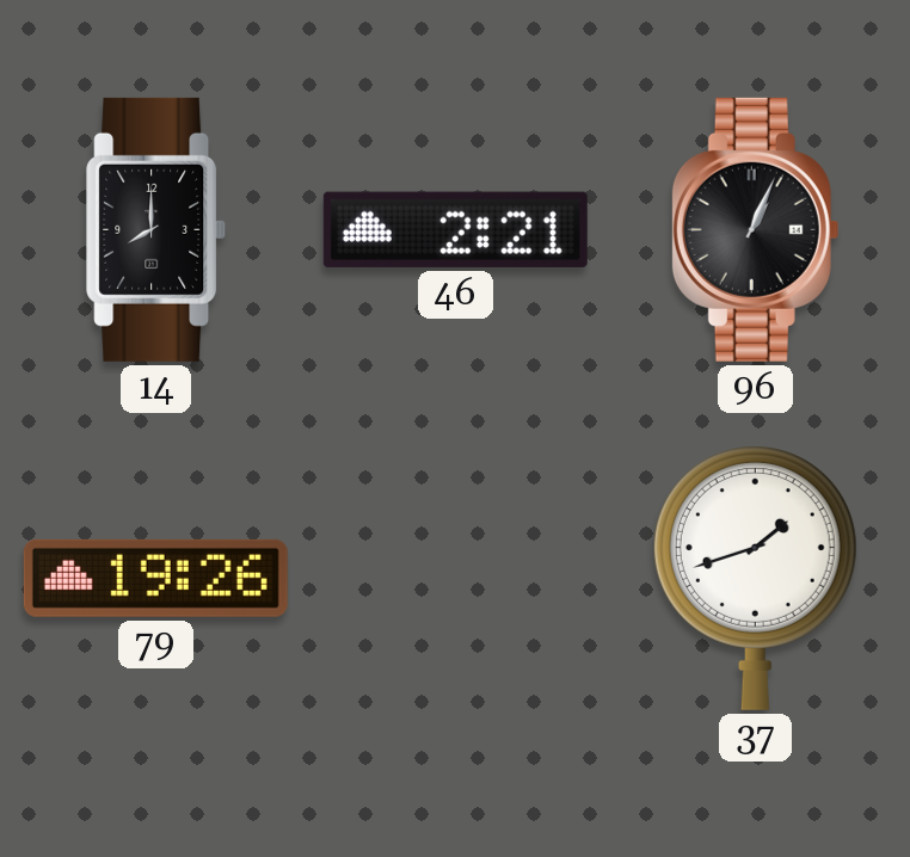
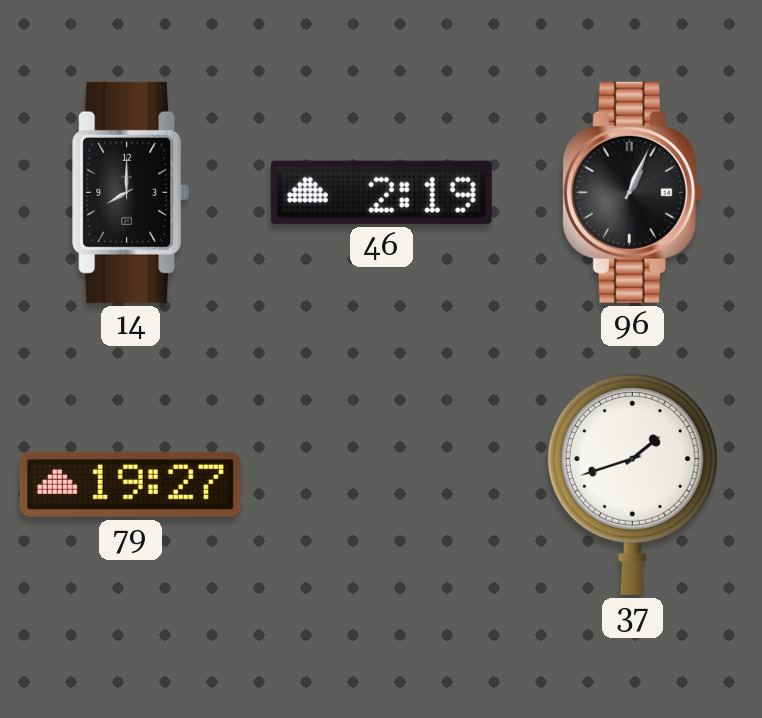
46: 2:21 -> 2:19
79: 19:26 -> 19:27
